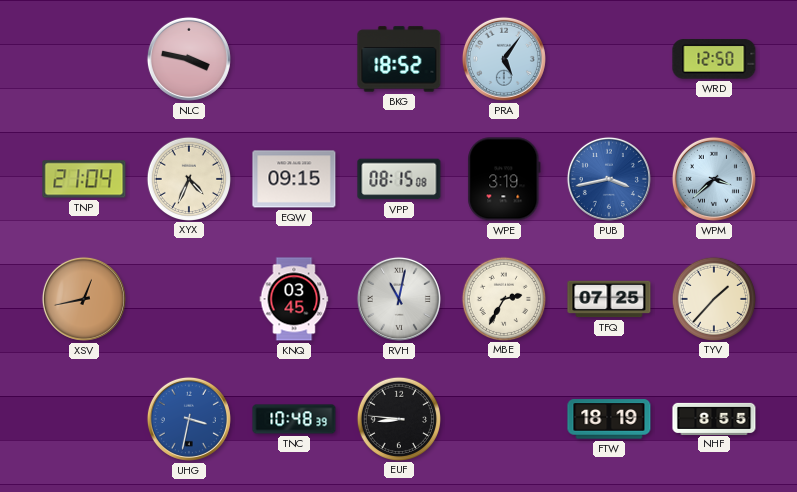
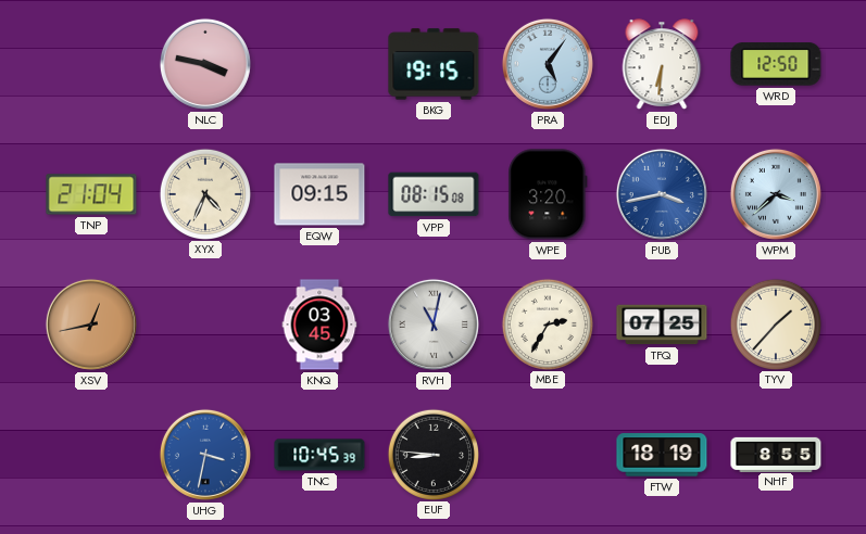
BKG: 18:52 -> 19:15
EDJ: none -> 6:31
WPE: 3:19 -> 3:20
TNC: 10:48 -> 10:45
